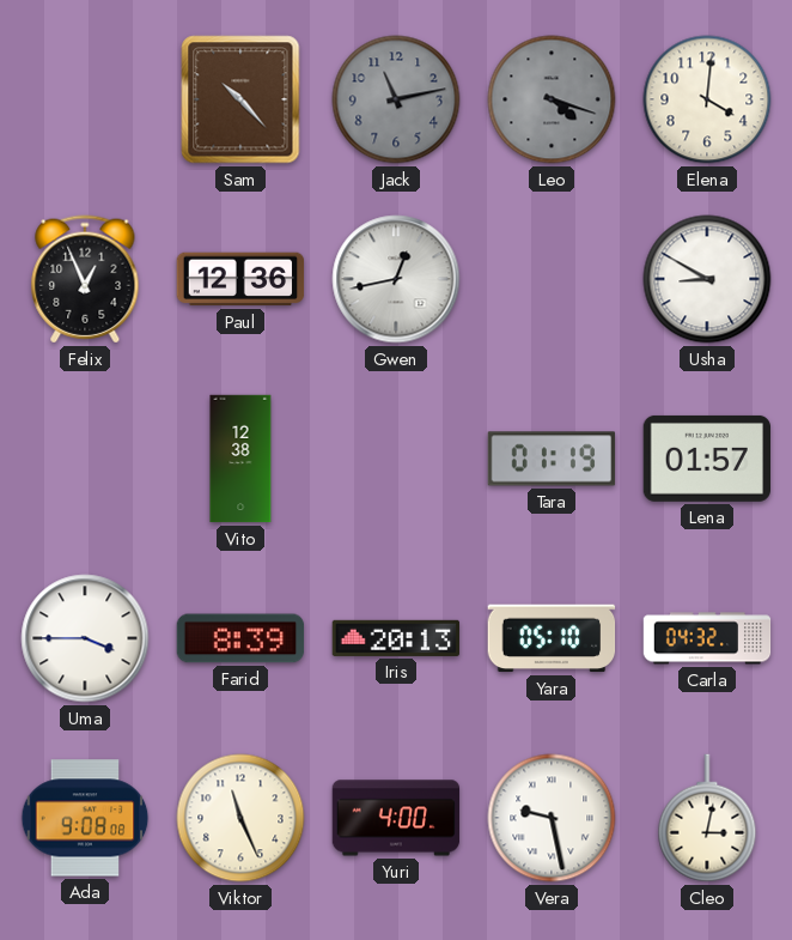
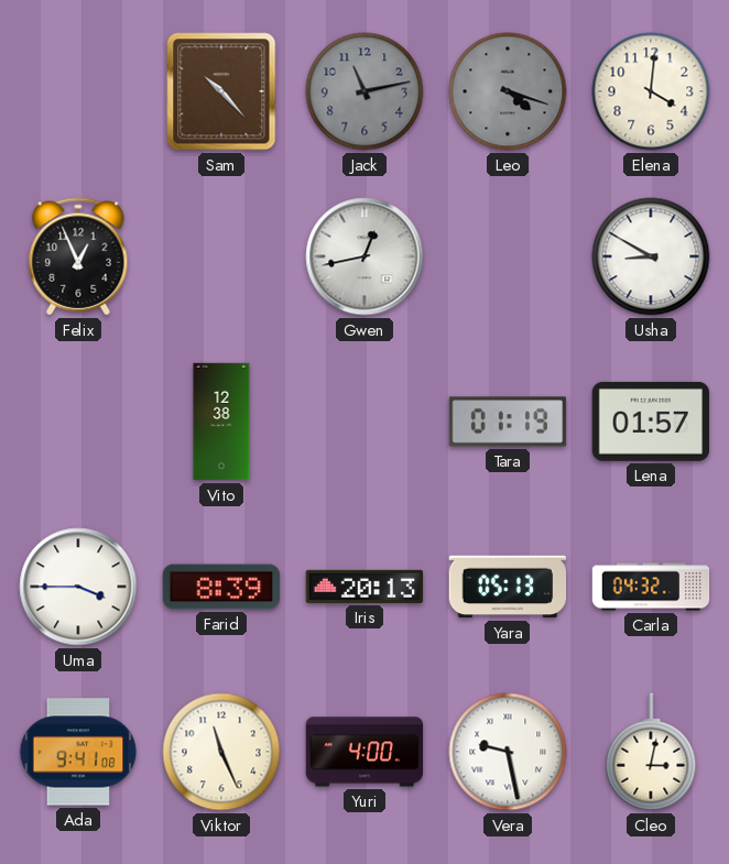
Paul: 12:36 -> none
Yara: 05:10 -> 05:13
Ada: 9:08 -> 9:41
